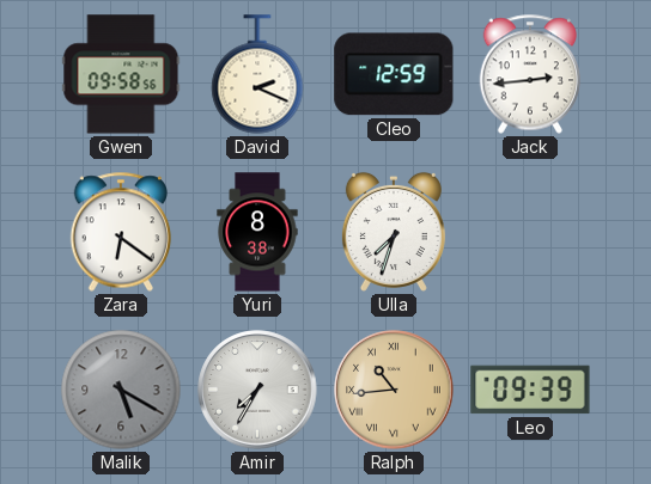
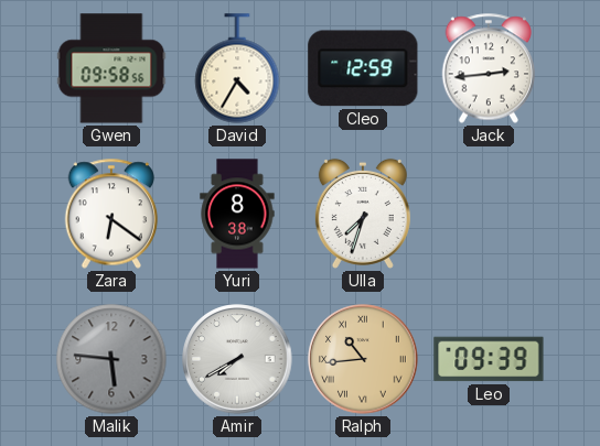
David: 2:19 -> 4:35
Malik: 5:20 -> 5:46
Amir: 7:35 -> 7:40
